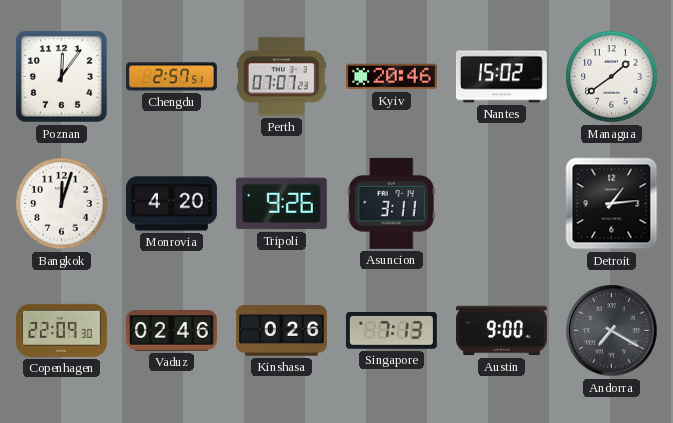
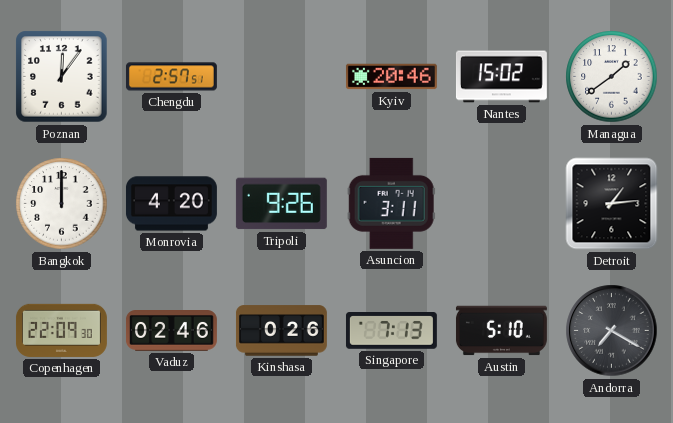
Perth: 07:07 -> none
Bangkok: 12:03 -> 12:00
Austin: 9:00 -> 5:10
